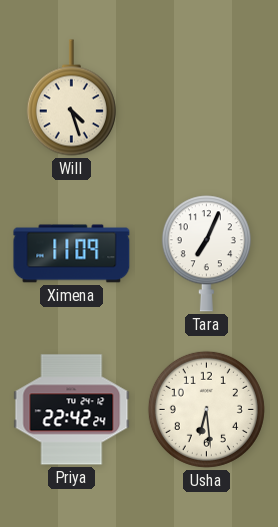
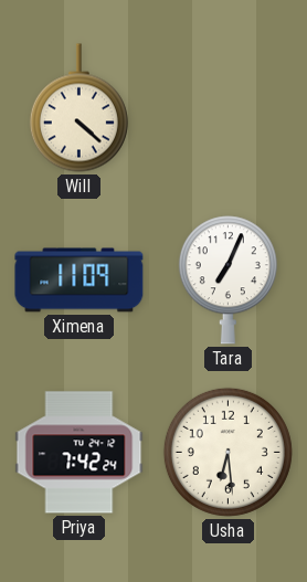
Will: 4:27 -> 4:22
Priya: 22:42 -> 7:42
